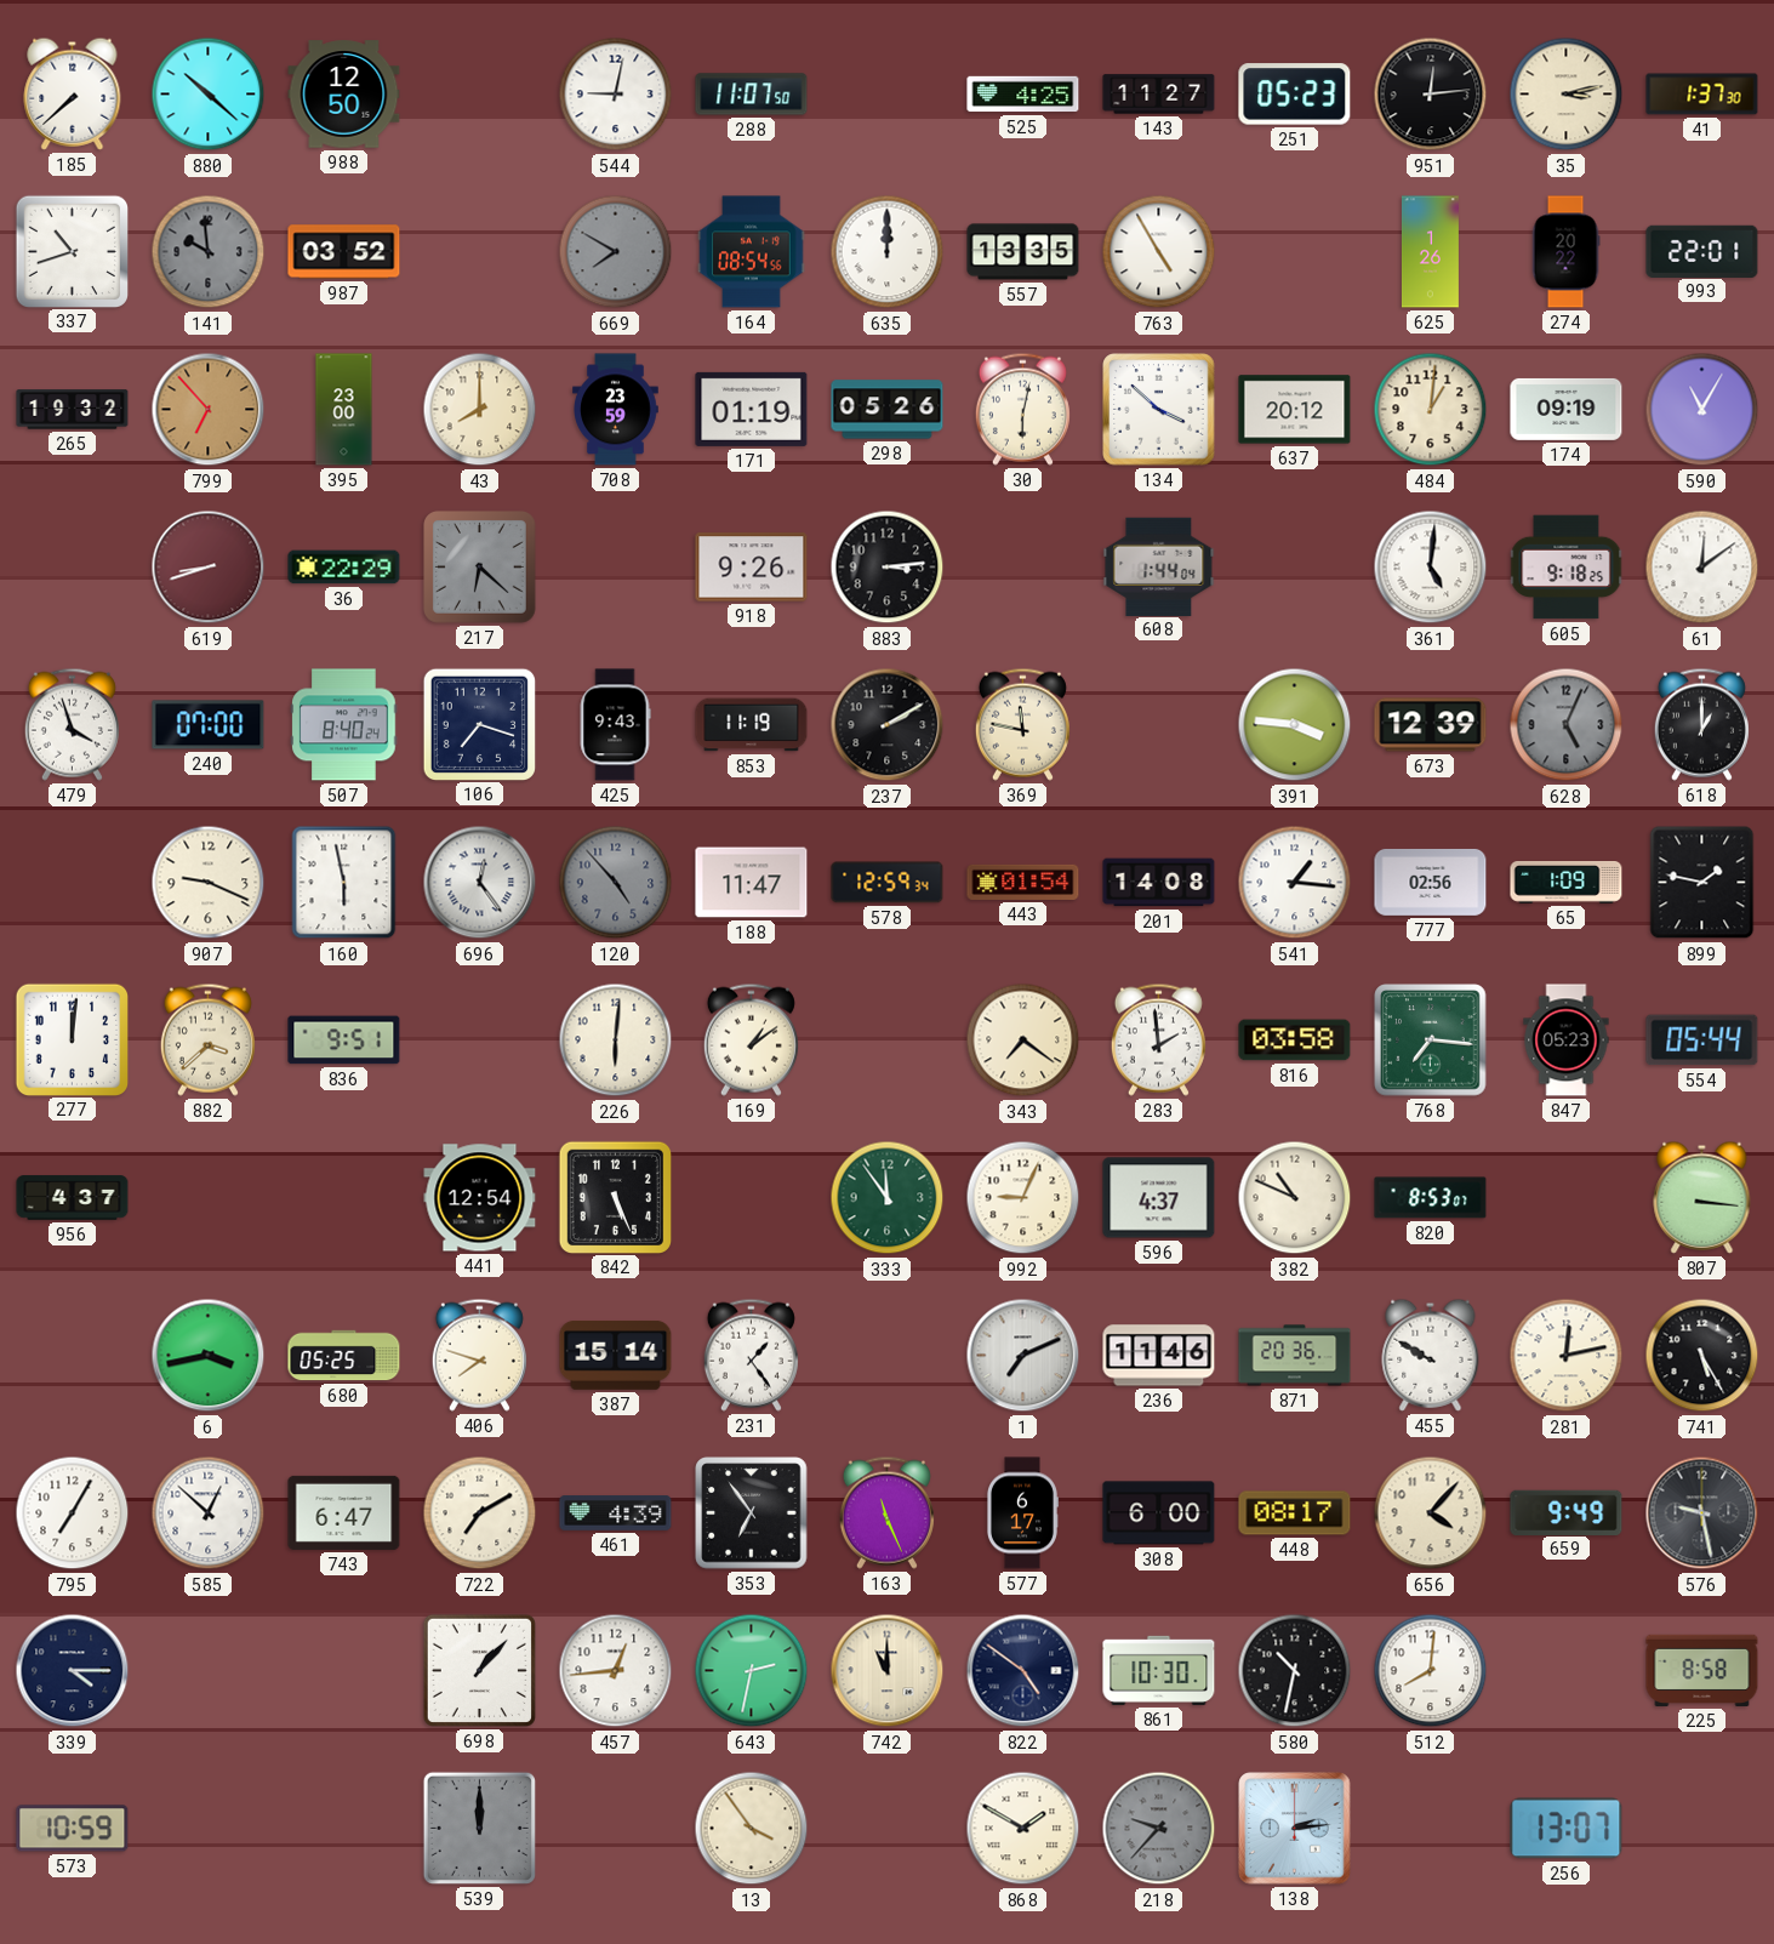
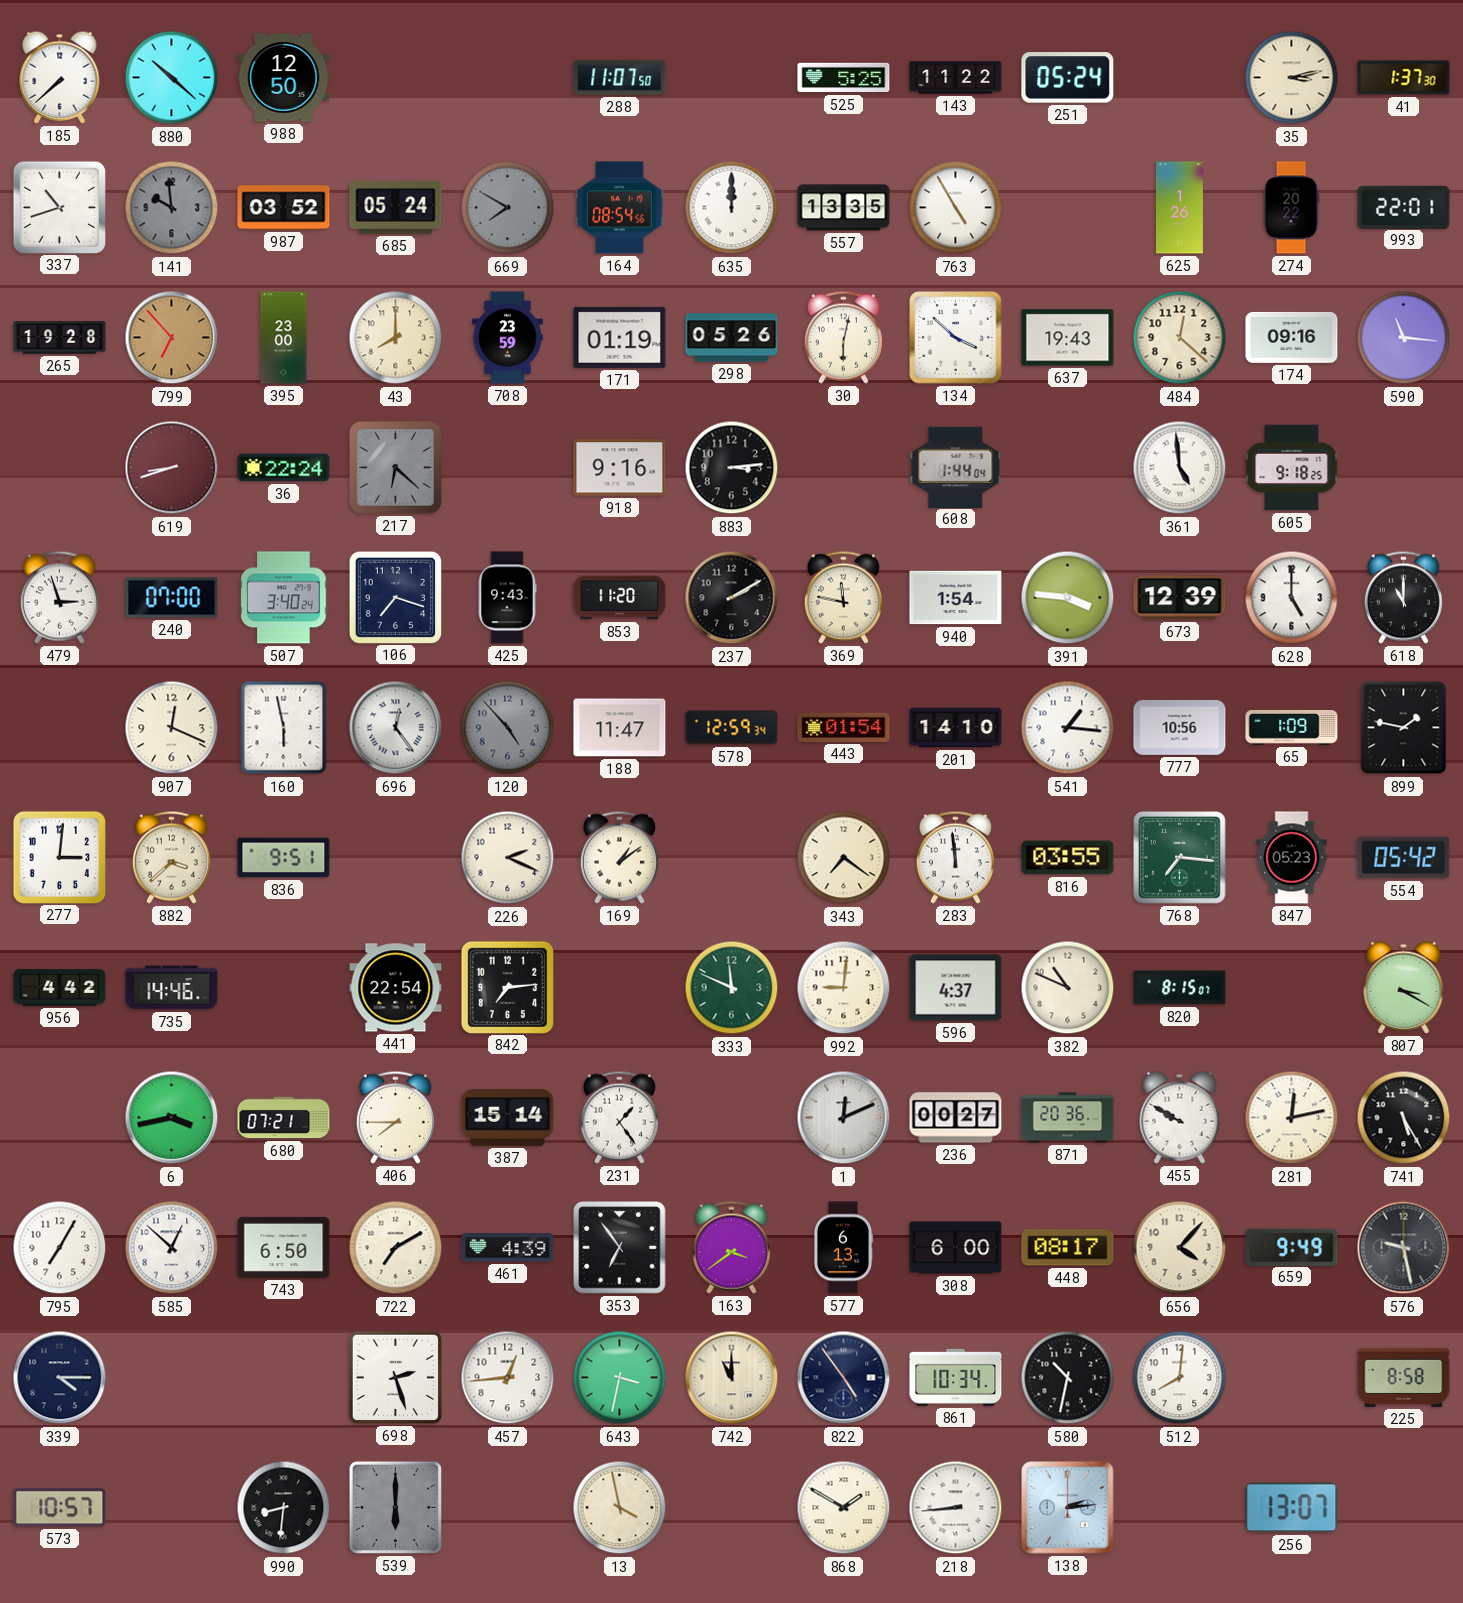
544: 9:02 -> none
525: 4:25 -> 5:25
143: 11:27 -> 11:22
251: 05:23 -> 05:24
951: 12:14 -> none
685: none -> 05:24
265: 19:32 -> 19:28
637: 20:12 -> 19:43
484: 1:01 -> 12:22
174: 09:19 -> 09:16
590: 11:05 -> 11:16
36: 22:29 -> 22:24
918: 9:26 -> 9:16
361: 5:01 -> 4:59
61: 12:09 -> none
479: 3:57 -> 2:57
507: 8:40 -> 3:40
853: 11:19 -> 11:20
940: none -> 1:54
628: 5:04 -> 5:00
628 dial: grey -> white
618: 1:00 -> 11:00
907: 9:19 -> 12:19
201: 14:08 -> 14:10
777: 02:56 -> 10:56
277: 12:01 -> 3:01
226: 6:01 -> 2:19
283: 1:59 -> 11:59
816: 03:58 -> 03:55
554: 05:44 -> 05:42
956: 4:37 -> 4:42
735: none -> 14:46
441: 12:54 -> 22:54
842: 5:26 -> 7:14
333: 11:54 -> 11:49
992: 9:04 -> 9:01
820: 8:53 -> 8:15
807: 3:16 -> 3:20
680: 05:25 -> 07:21
406: 7:48 -> 7:45
1: 7:11 -> 12:11
236: 11:46 -> 00:27
743: 6:47 -> 6:50
163: 11:26 -> 3:39
577: 6:17 -> 6:13
698: 1:07 -> 2:27
643: 2:32 -> 3:32
822: 4:51 -> 4:54
861: 10:30 -> 10:34
573: 10:59 -> 10:57
990: none -> 8:31
539: 12:00 -> 6:00
13: 3:54 -> 3:58
218: 9:37 -> 8:44
218 dial: grey -> white
